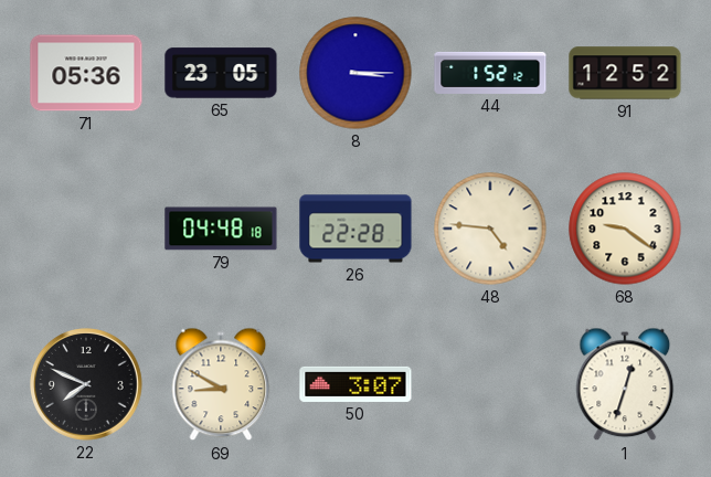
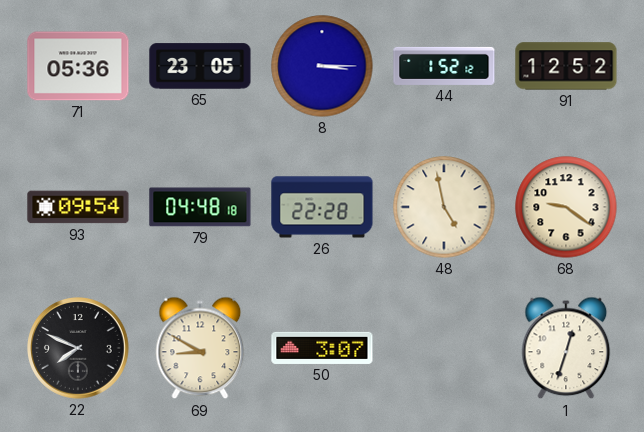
93: none -> 09:54
48: 4:46 -> 4:58
